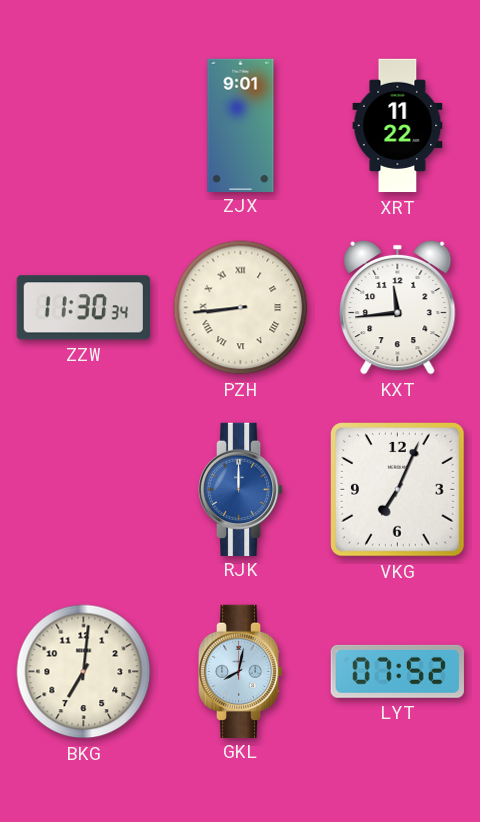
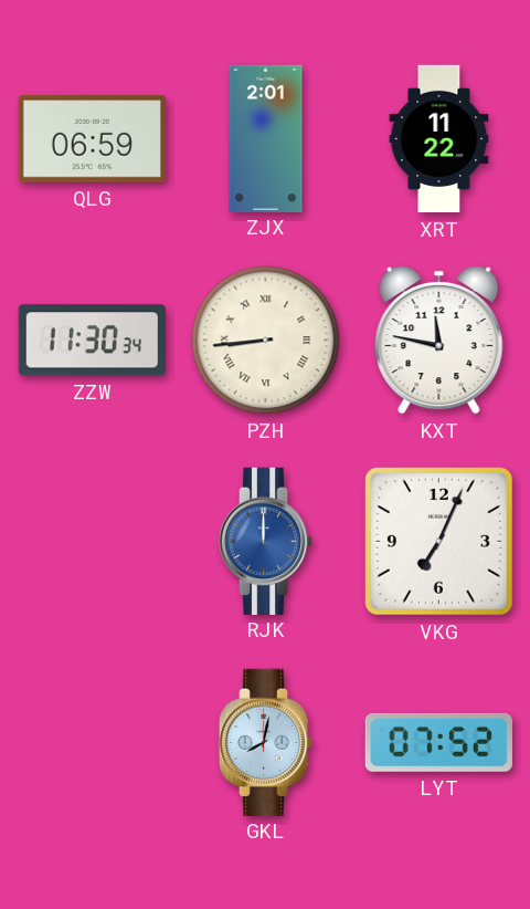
QLG: none -> 06:59
ZJX: 9:01 -> 2:01
KXT: 11:44 -> 11:47
BKG: 7:01 -> none
